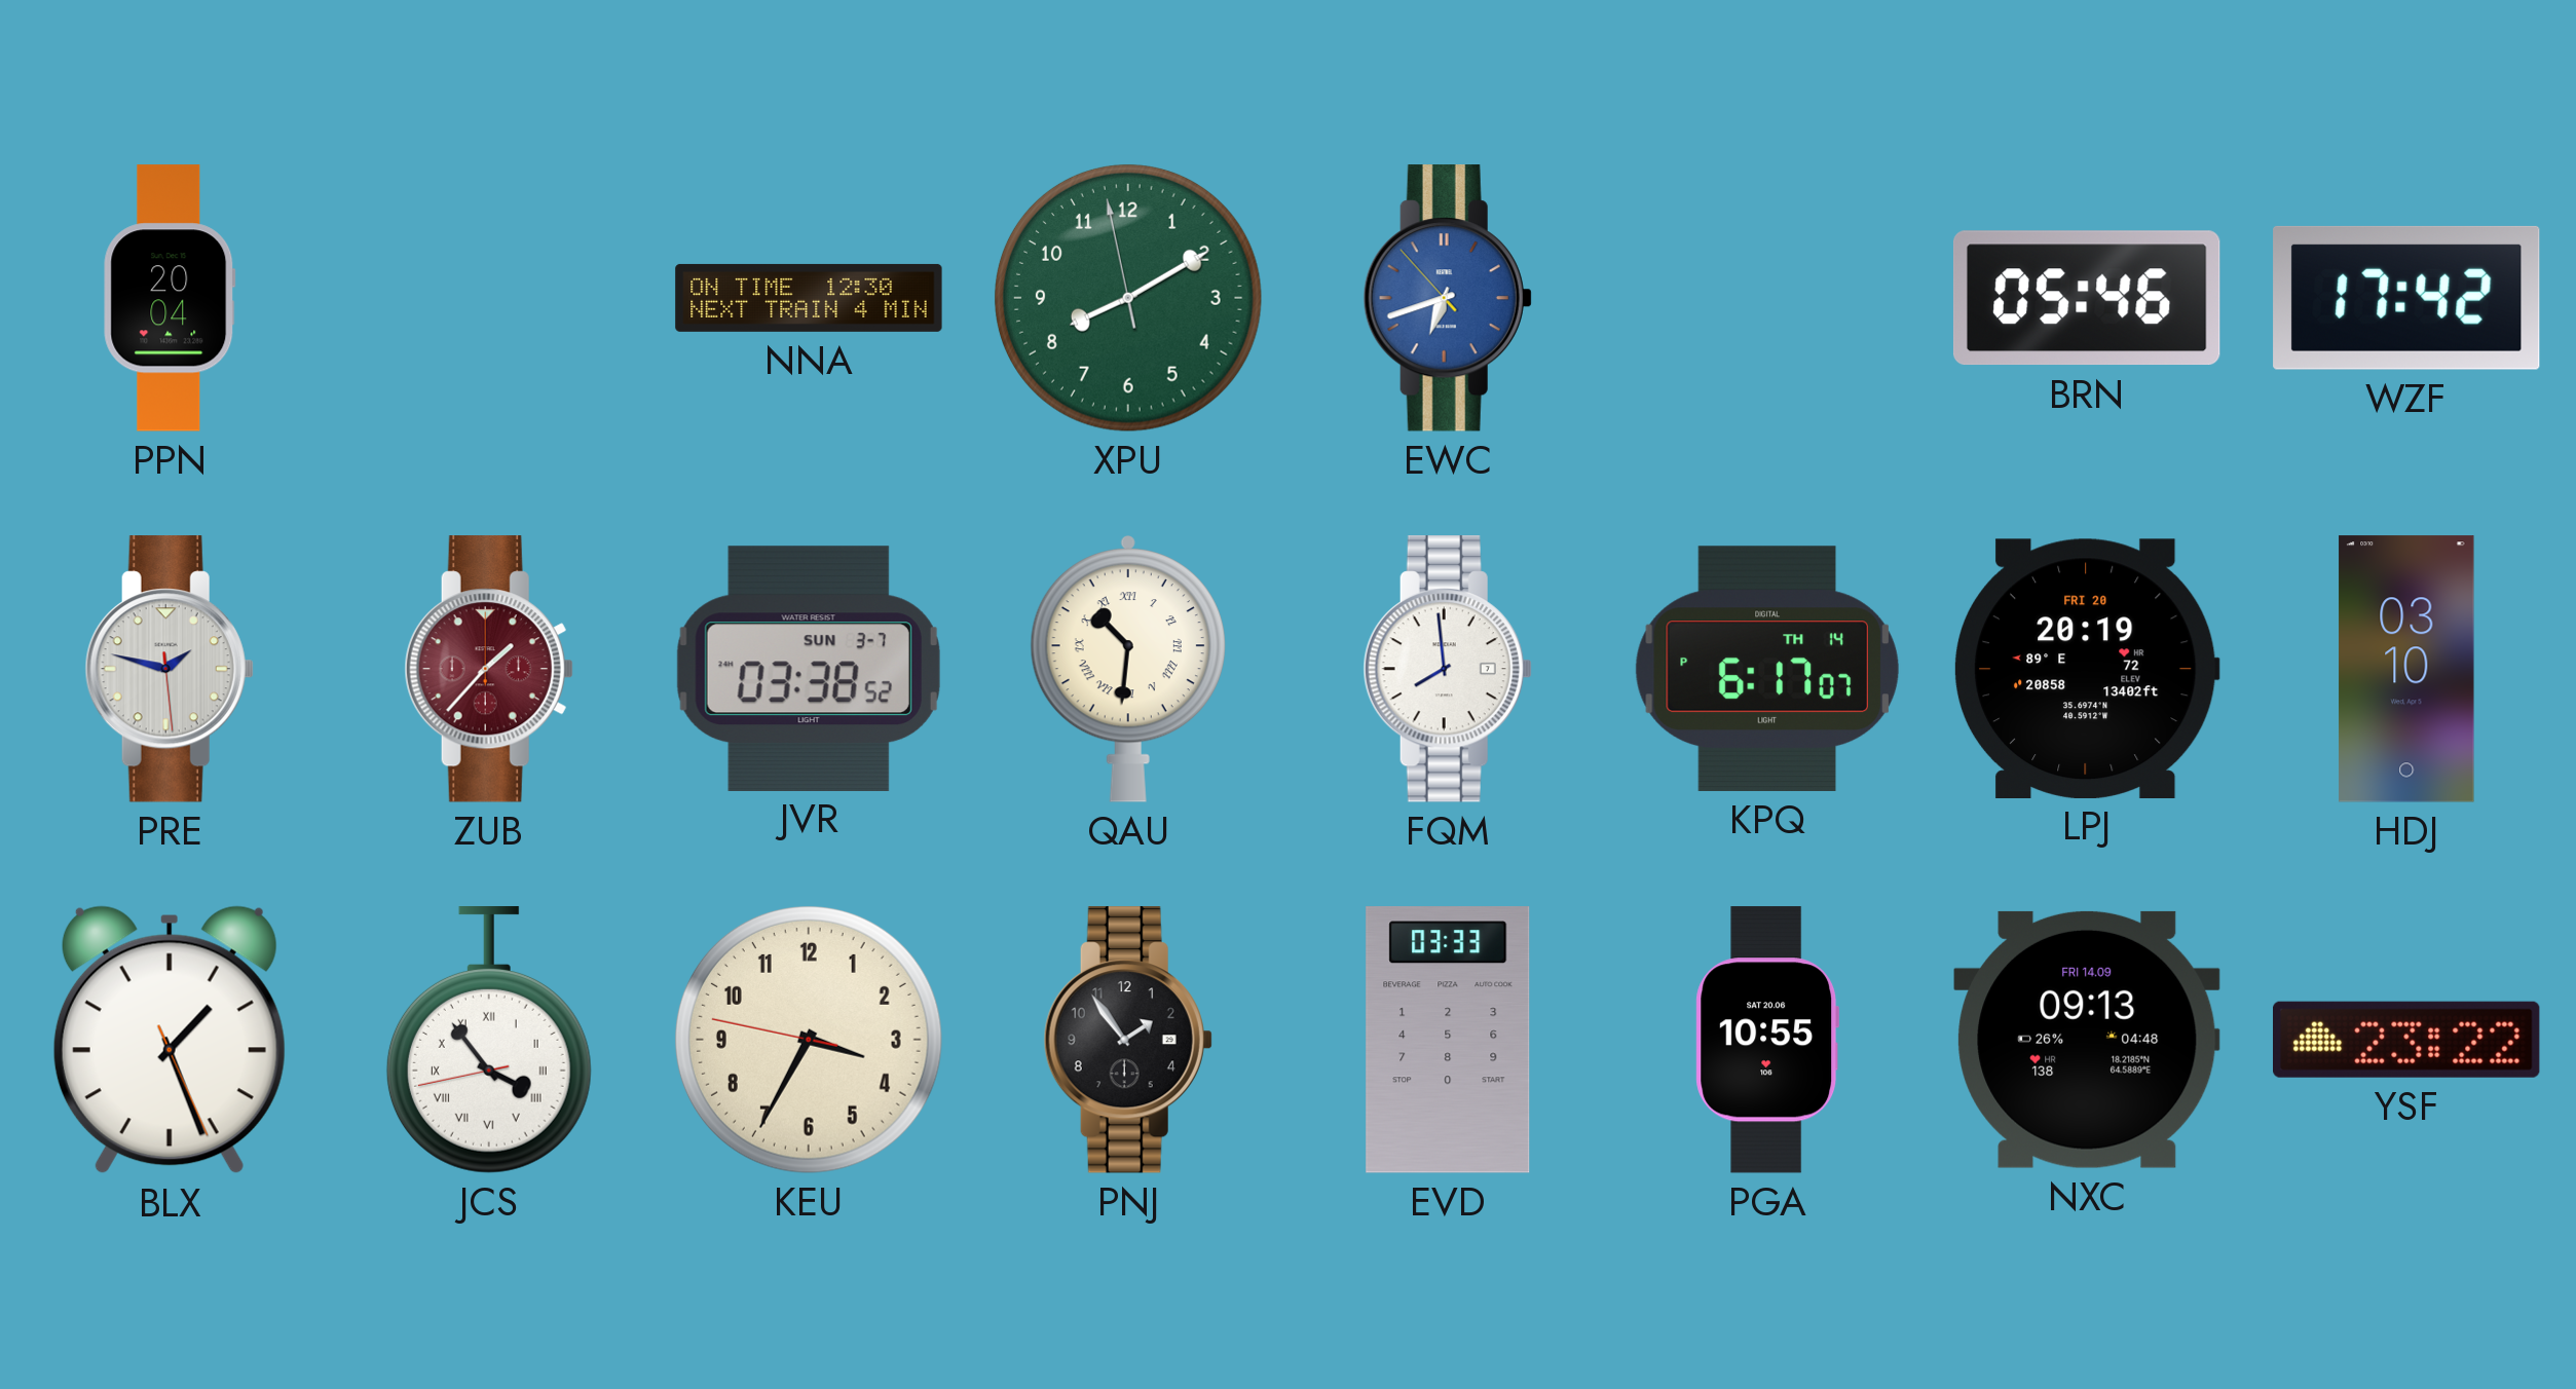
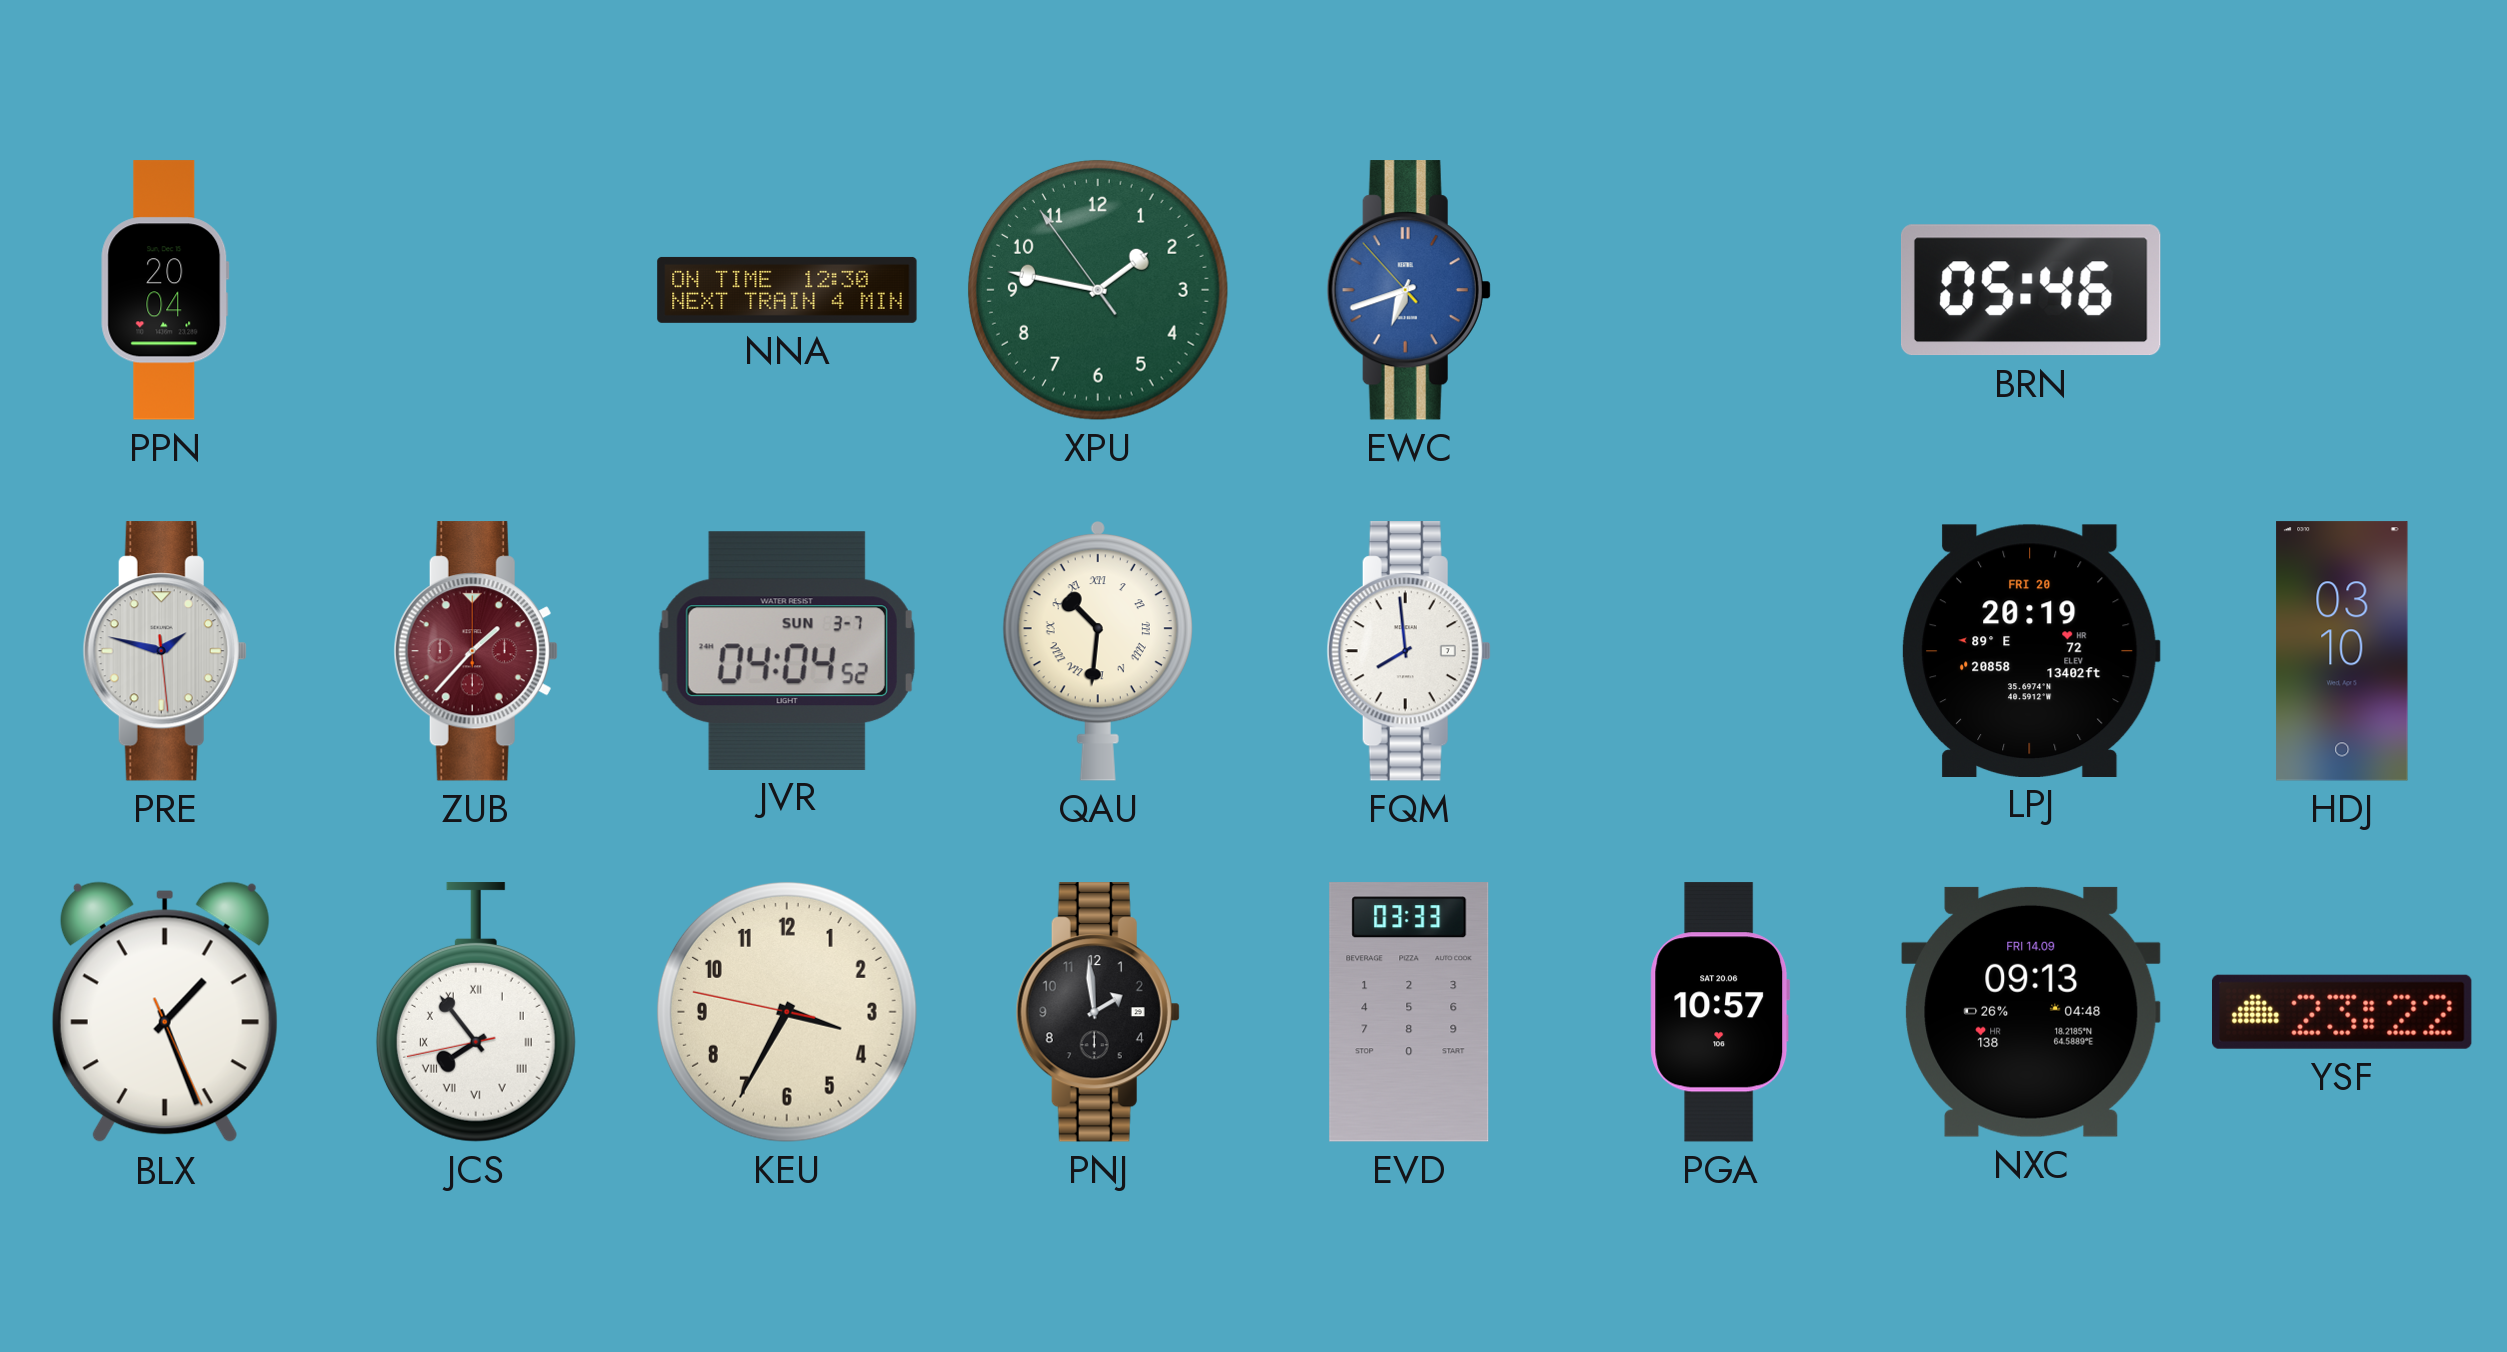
XPU: 8:09 -> 1:46
WZF: 17:42 -> none
JVR: 03:38 -> 04:04
KPQ: 6:17 -> none
JCS: 3:53 -> 7:53
PNJ: 1:54 -> 1:59
PGA: 10:55 -> 10:57
